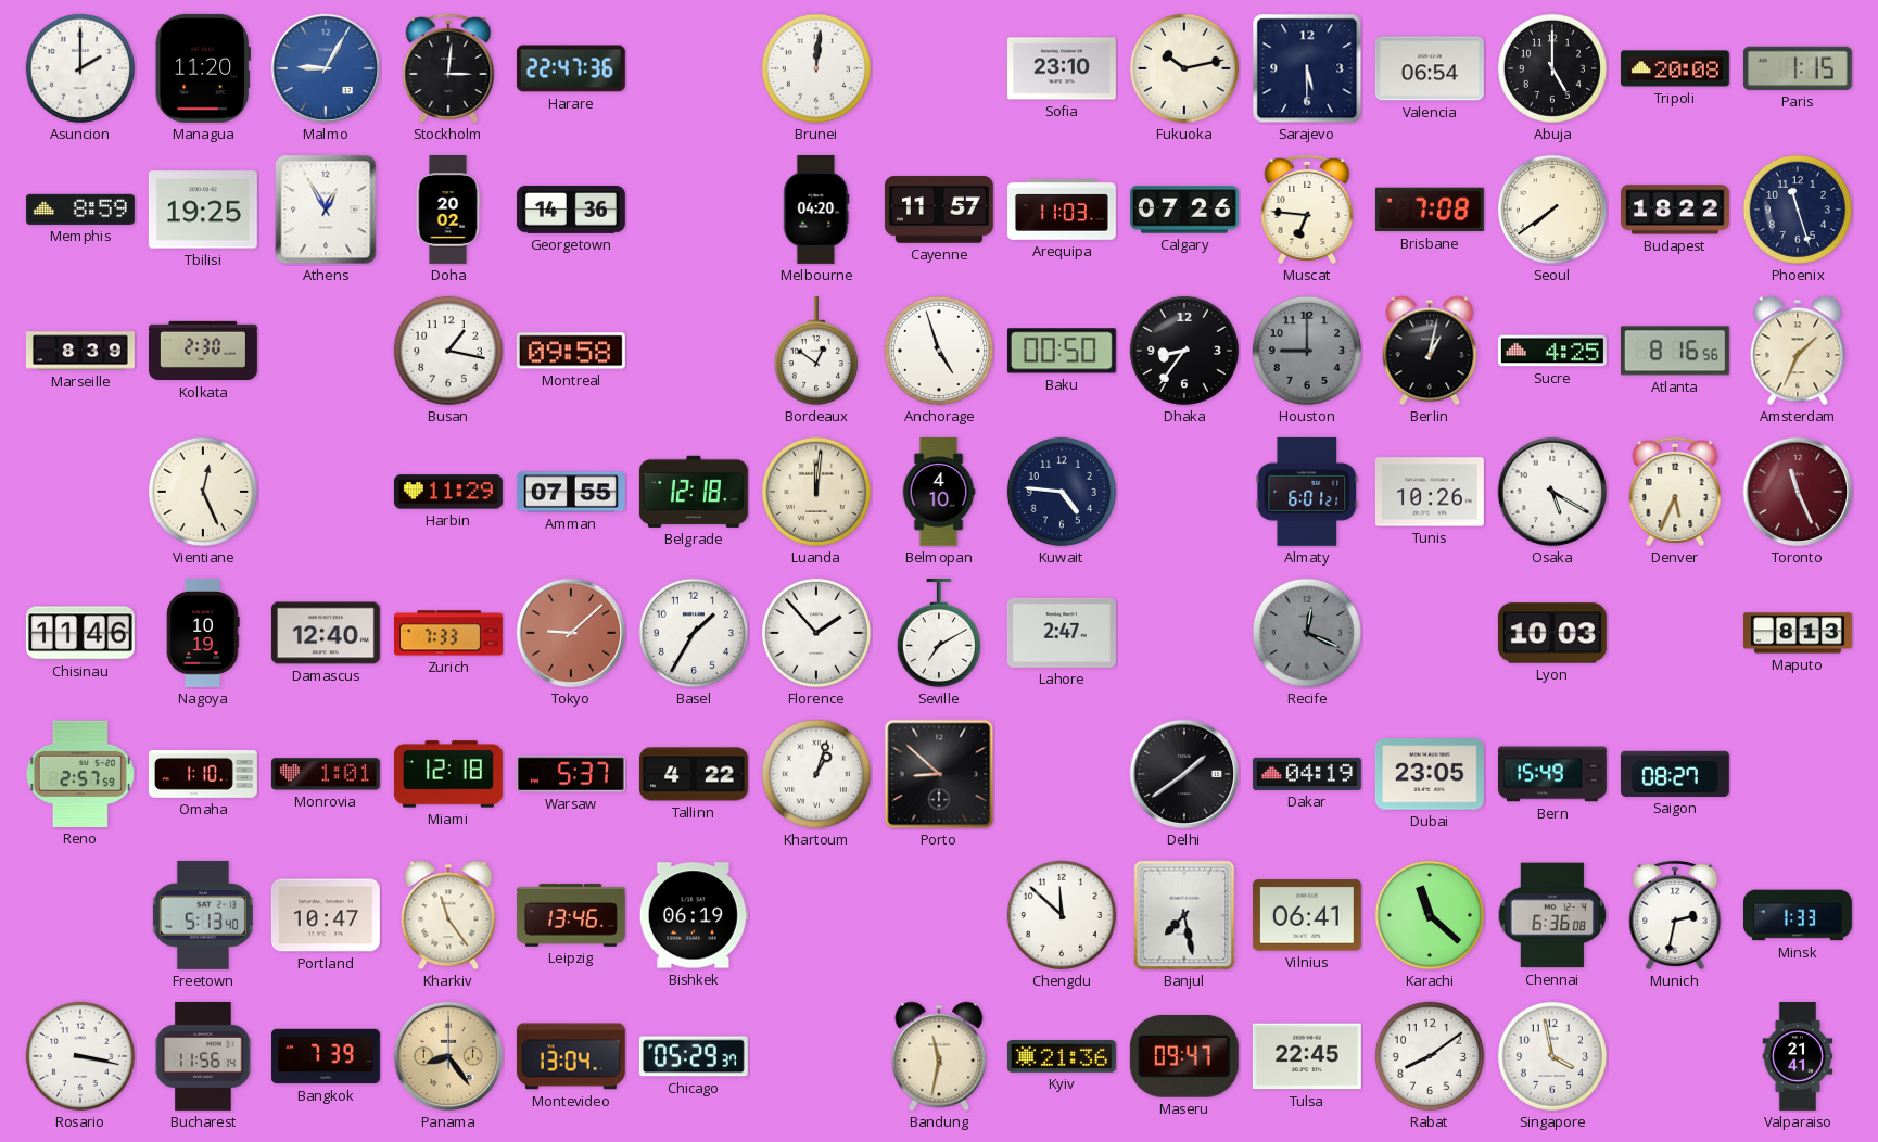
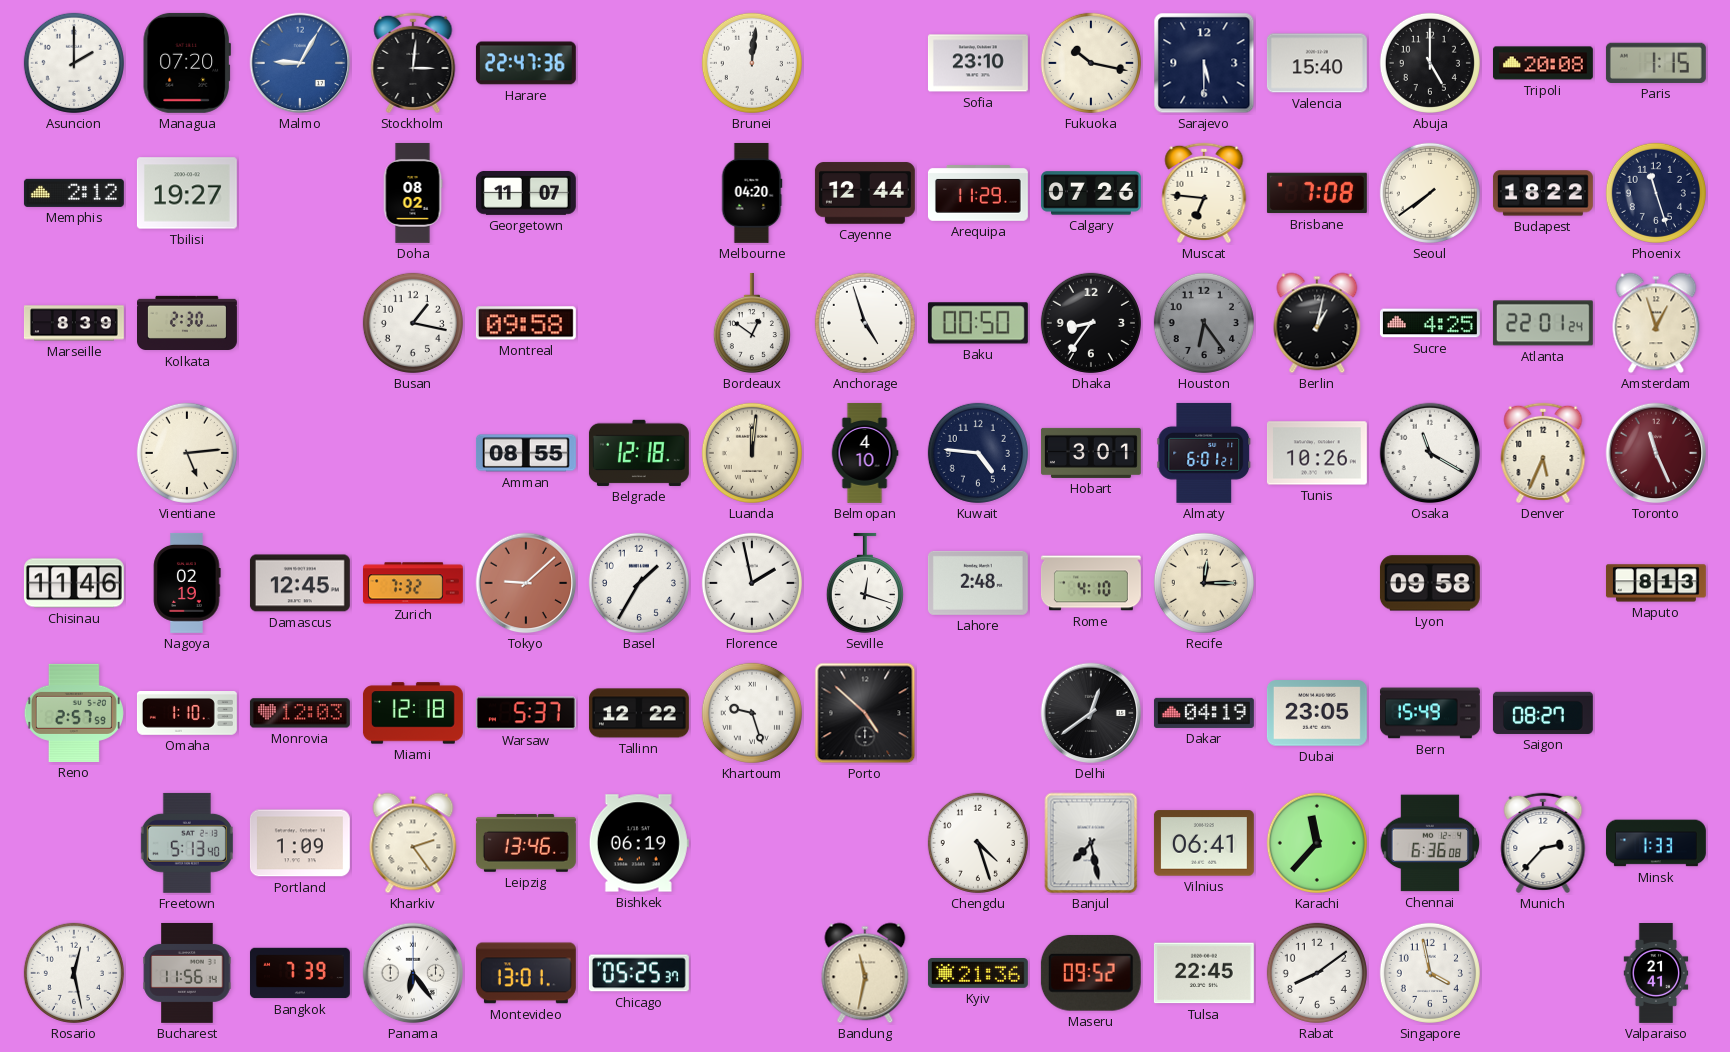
Managua: 11:20 -> 07:20
Fukuoka: 10:13 -> 10:17
Valencia: 06:54 -> 15:40
Memphis: 8:59 -> 2:12
Tbilisi: 19:25 -> 19:27
Athens: 12:55 -> none
Doha: 20:02 -> 08:02
Georgetown: 14:36 -> 11:07
Cayenne: 11:57 -> 12:44
Arequipa: 11:03 -> 11:29
Houston: 9:00 -> 6:24
Atlanta: 8:16 -> 22:01
Amsterdam: 1:34 -> 12:57
Vientiane: 12:26 -> 5:14
Harbin: 11:29 -> none
Amman: 07:55 -> 08:55
Hobart: none -> 3:01
Osaka: 5:20 -> 11:20
Nagoya: 10:19 -> 02:19
Damascus: 12:40 -> 12:45
Zurich: 7:33 -> 7:32
Florence: 1:53 -> 1:58
Seville: 7:10 -> 12:18
Lahore: 2:47 -> 2:48
Rome: none -> 4:10
Recife: 12:19 -> 12:15
Recife dial: grey -> cream
Lyon: 10:03 -> 09:58
Monrovia: 1:01 -> 12:03
Tallinn: 4:22 -> 12:22
Khartoum: 1:03 -> 9:27
Porto: 8:52 -> 4:52
Delhi: 1:39 -> 12:39
Portland: 10:47 -> 1:09
Kharkiv: 11:24 -> 2:24
Chengdu: 11:52 -> 4:27
Karachi: 11:22 -> 11:37
Munich: 2:32 -> 2:37
Rosario: 3:17 -> 12:28
Panama: 8:24 -> 6:24
Panama dial: champagne -> white
Montevideo: 13:04 -> 13:01
Chicago: 05:29 -> 05:25
Maseru: 09:47 -> 09:52
